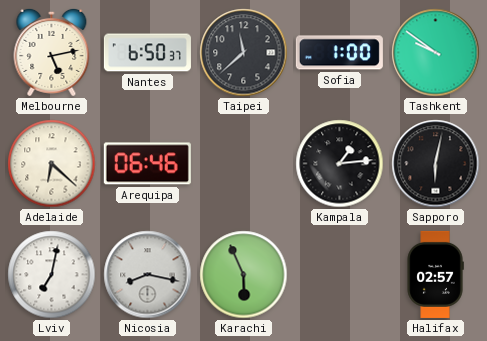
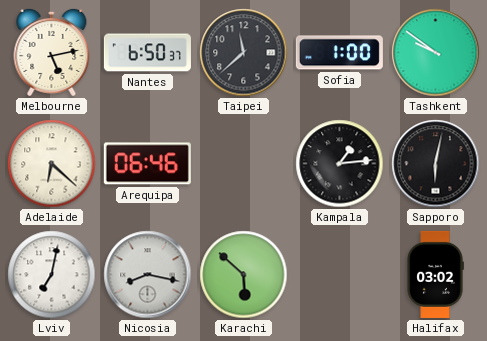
Karachi: 5:56 -> 5:52
Halifax: 02:57 -> 03:02
